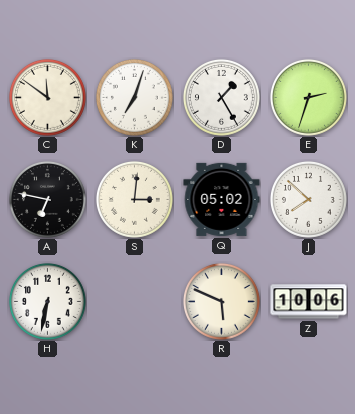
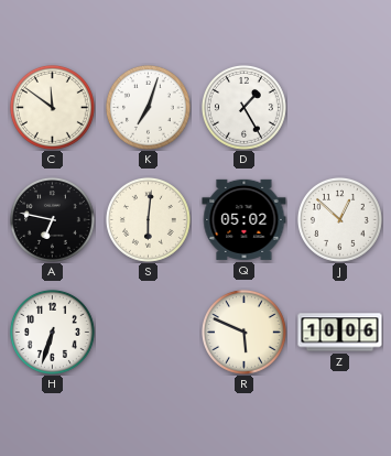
E: 2:33 -> none
S: 3:01 -> 6:01
J: 7:52 -> 12:52
H: 6:32 -> 6:33
